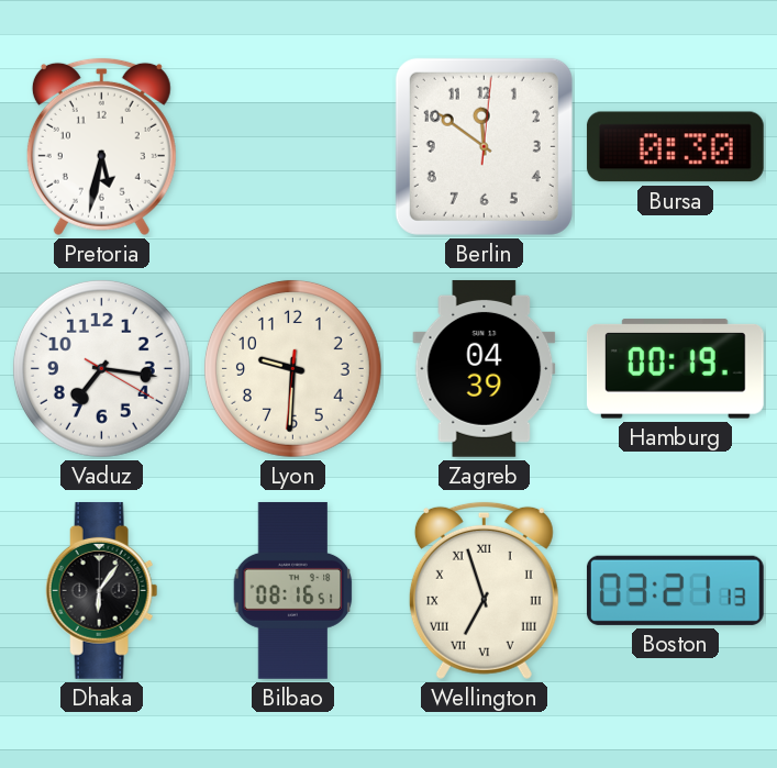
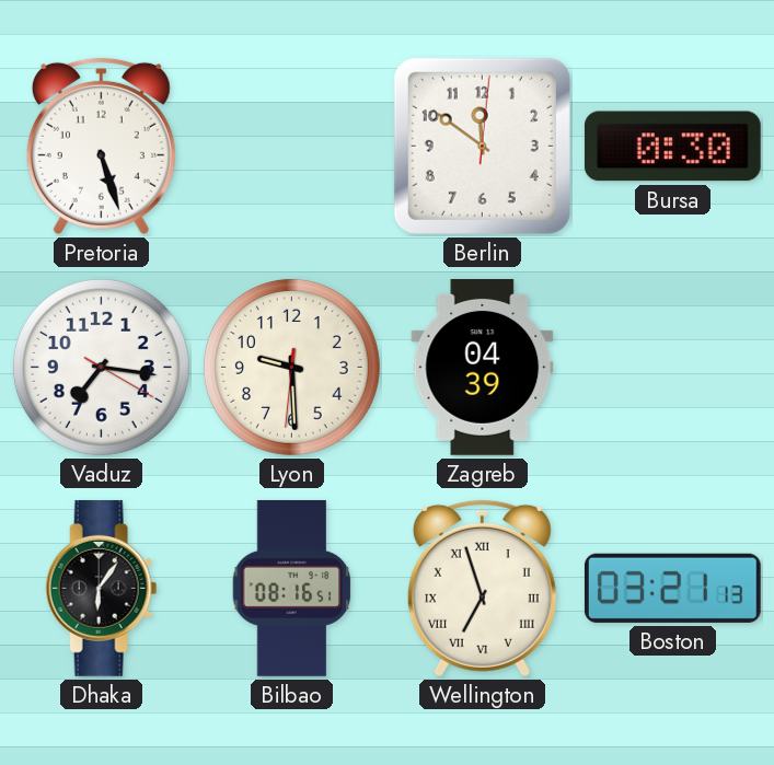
Pretoria: 5:32 -> 5:27
Lyon: 9:30 -> 9:29
Hamburg: 00:19 -> none
